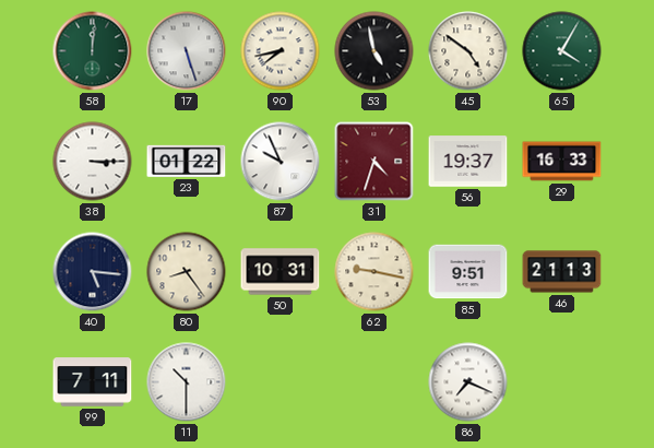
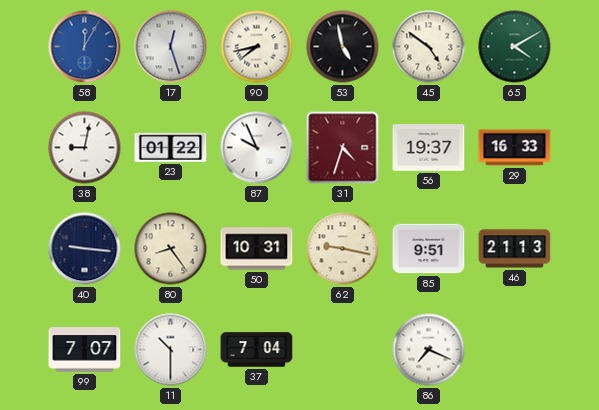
58: 12:01 -> 12:05
58 dial: green -> blue
17: 5:27 -> 12:27
65: 4:05 -> 4:10
38: 3:15 -> 9:02
40: 5:16 -> 9:16
99: 7:11 -> 7:07
37: none -> 7:04
